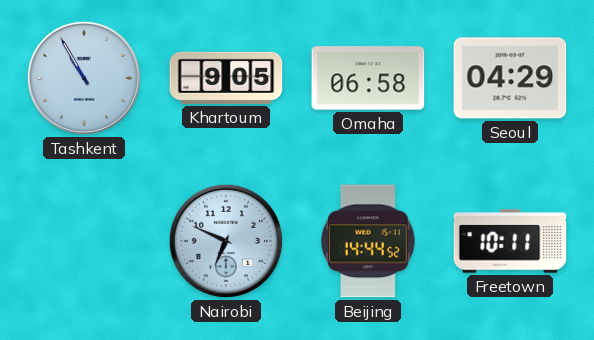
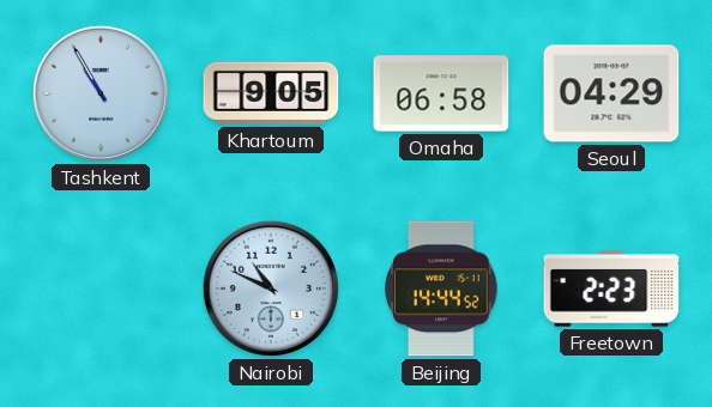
Nairobi: 6:49 -> 10:49
Freetown: 10:11 -> 2:23
